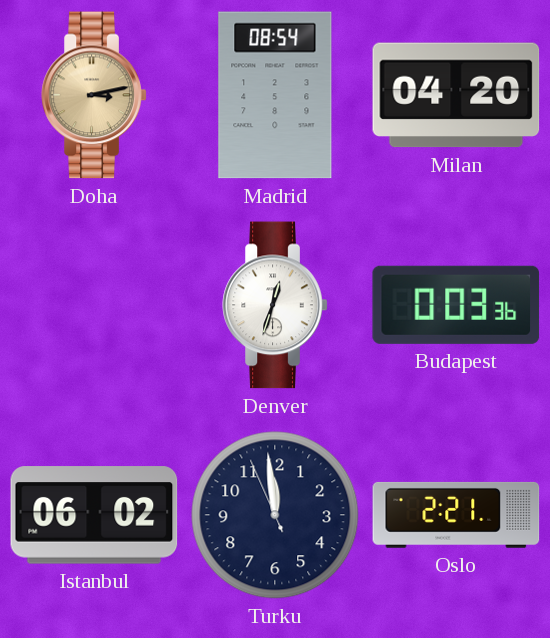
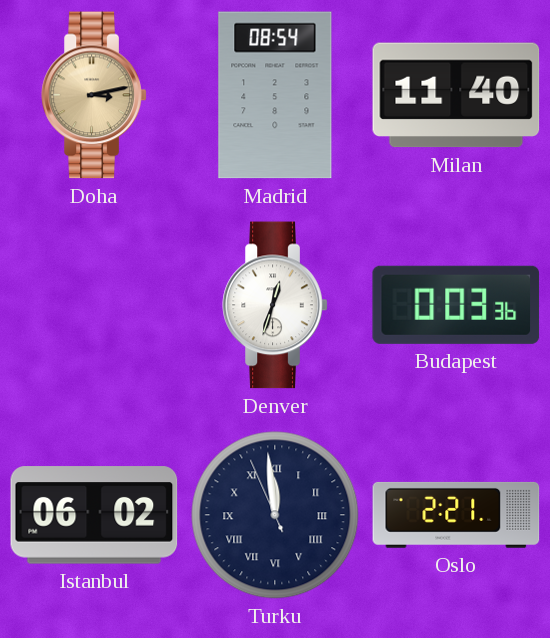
Milan: 04:20 -> 11:40
Turku numerals: Arabic -> Roman
